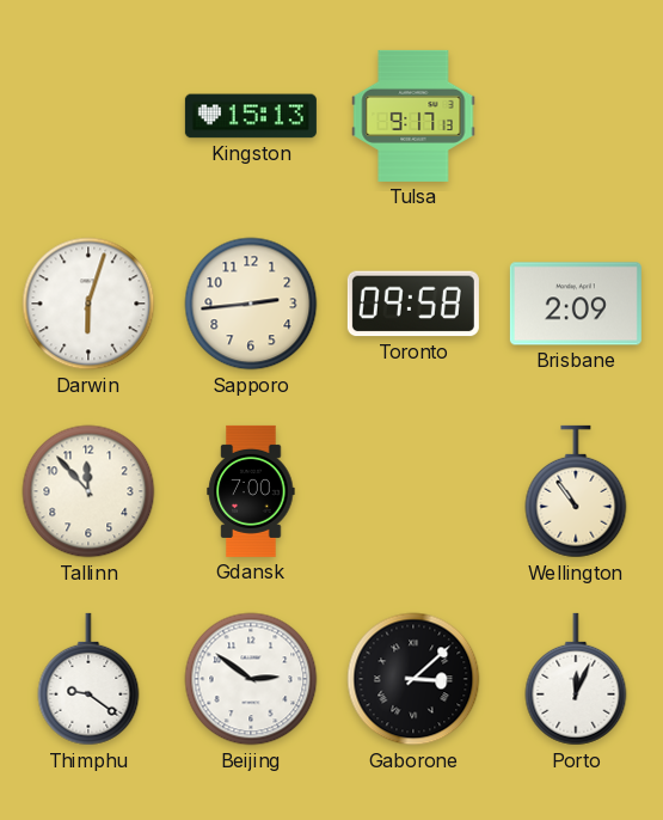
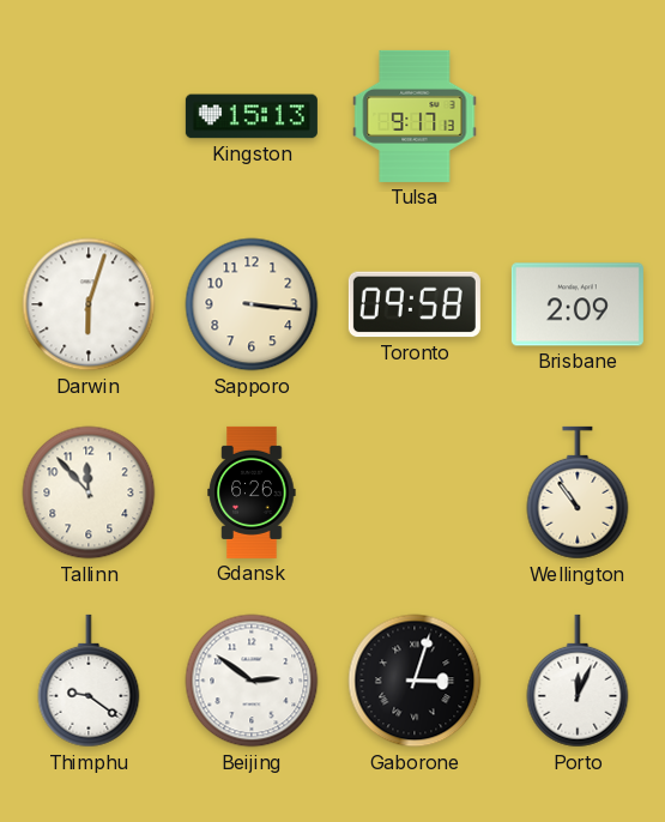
Sapporo: 2:44 -> 3:16
Gdansk: 7:00 -> 6:26
Gaborone: 3:08 -> 3:03
